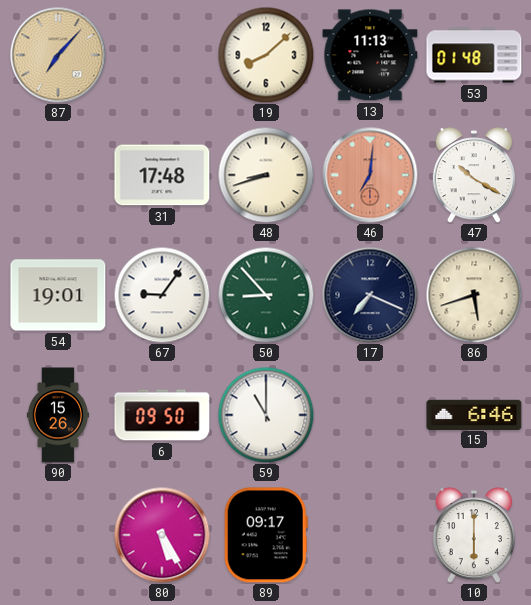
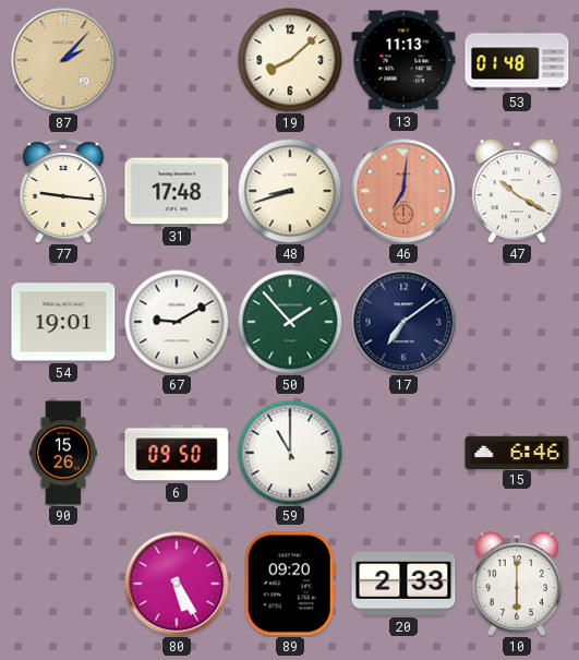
87: 7:07 -> 2:07
77: none -> 9:16
67: 9:06 -> 9:10
50: 8:53 -> 1:53
17: 7:19 -> 7:09
86: 5:42 -> none
89: 09:17 -> 09:20
20: none -> 2:33
